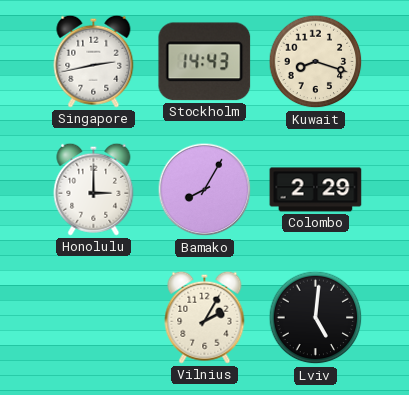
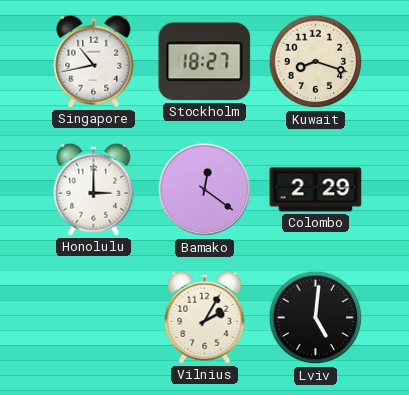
Singapore: 2:43 -> 10:43
Stockholm: 14:43 -> 18:27
Bamako: 8:05 -> 12:21
